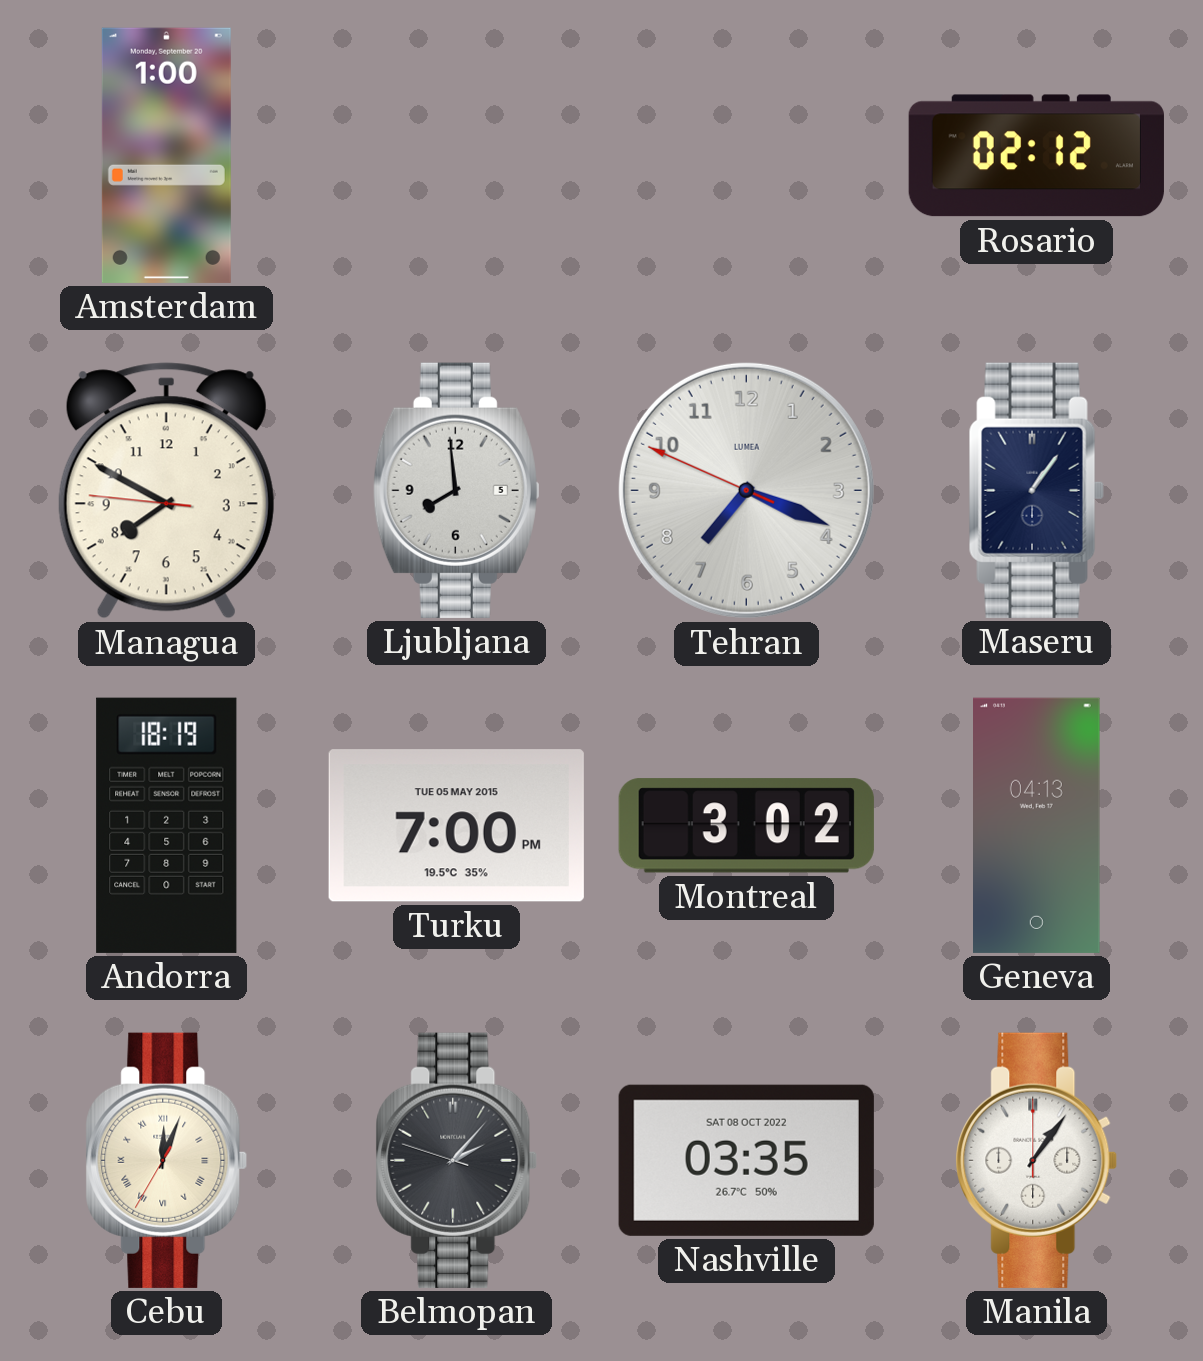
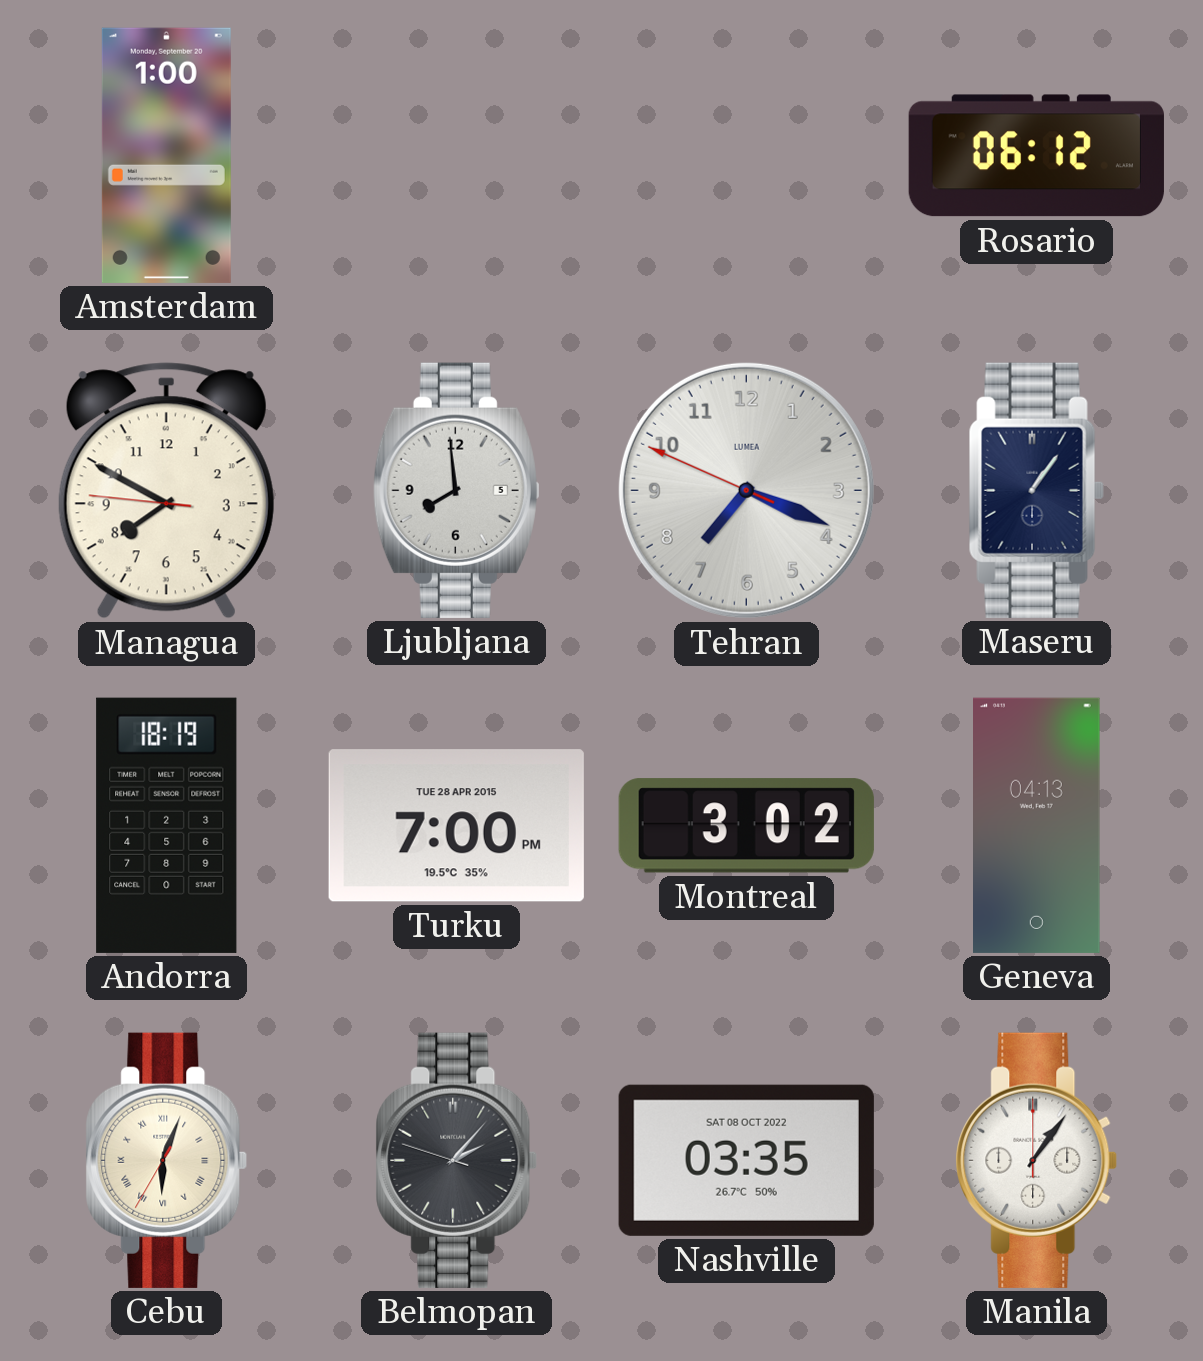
Rosario: 02:12 -> 06:12
Turku date: TUE 05 MAY 2015 -> TUE 28 APR 2015
Cebu: 12:03 -> 6:03
